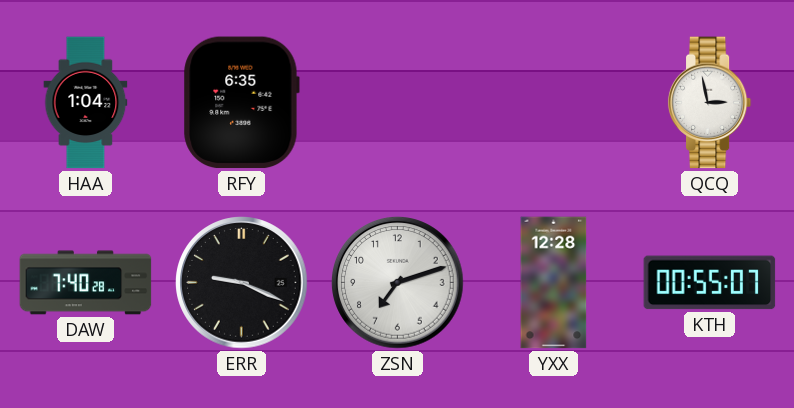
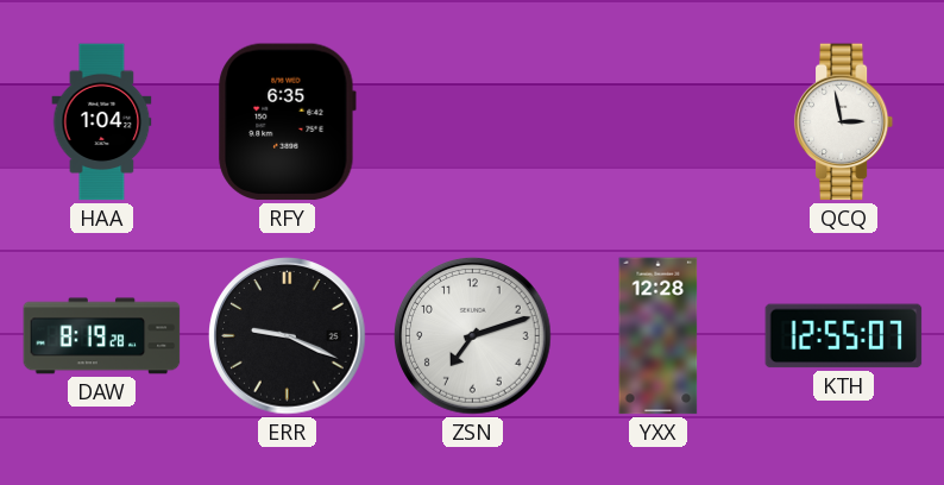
DAW: 7:40 -> 8:19
KTH: 00:55 -> 12:55
